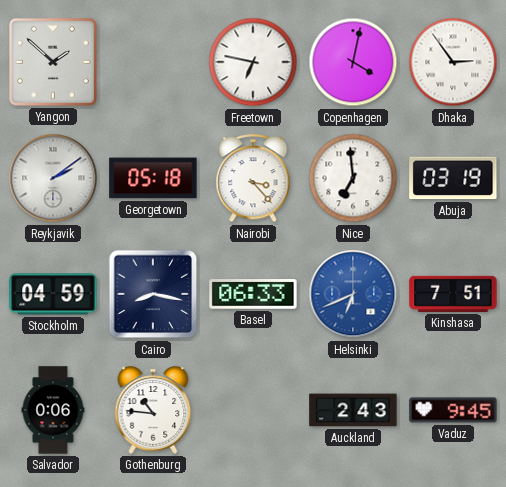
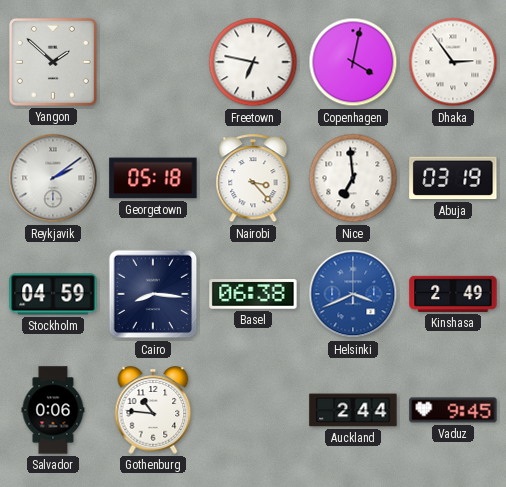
Cairo: 8:17 -> 8:16
Basel: 06:33 -> 06:38
Helsinki: 6:41 -> 3:41
Kinshasa: 7:51 -> 2:49
Auckland: 2:43 -> 2:44
